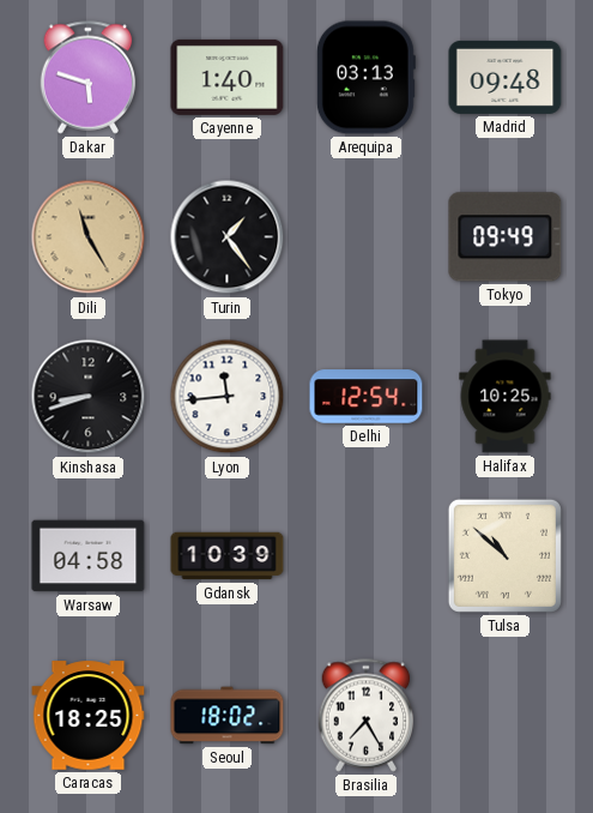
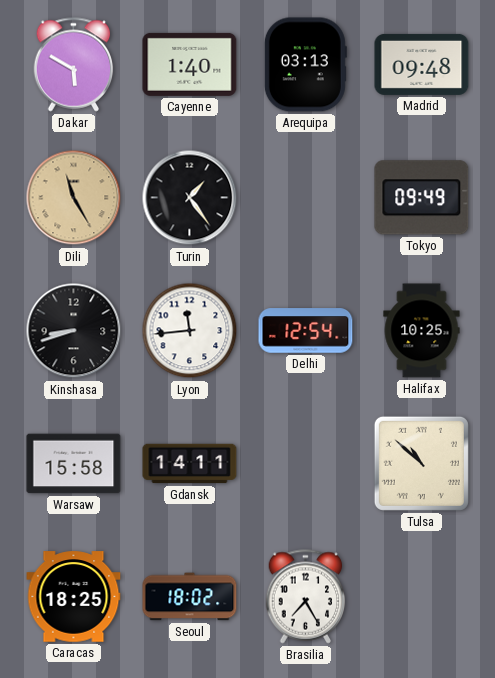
Dakar: 5:48 -> 5:50
Warsaw: 04:58 -> 15:58
Gdansk: 10:39 -> 14:11
